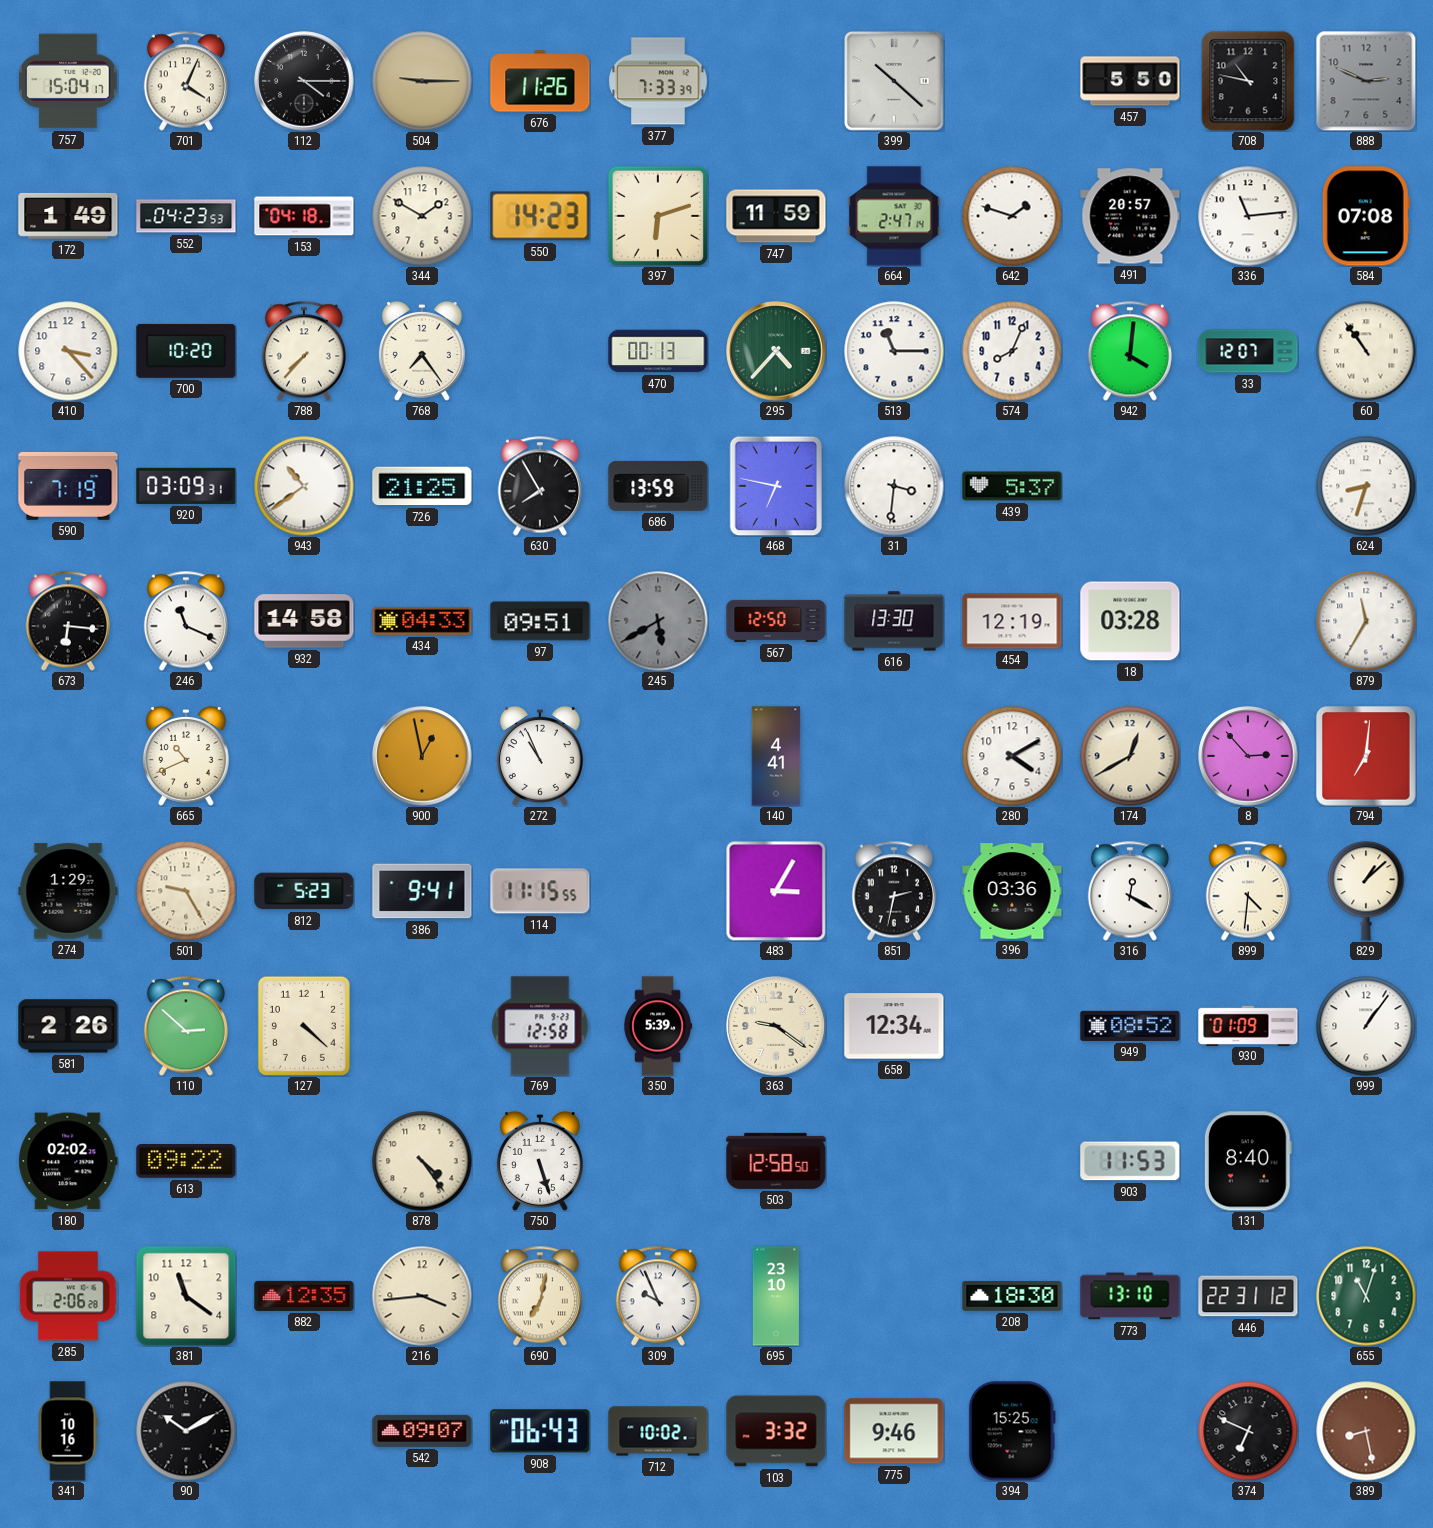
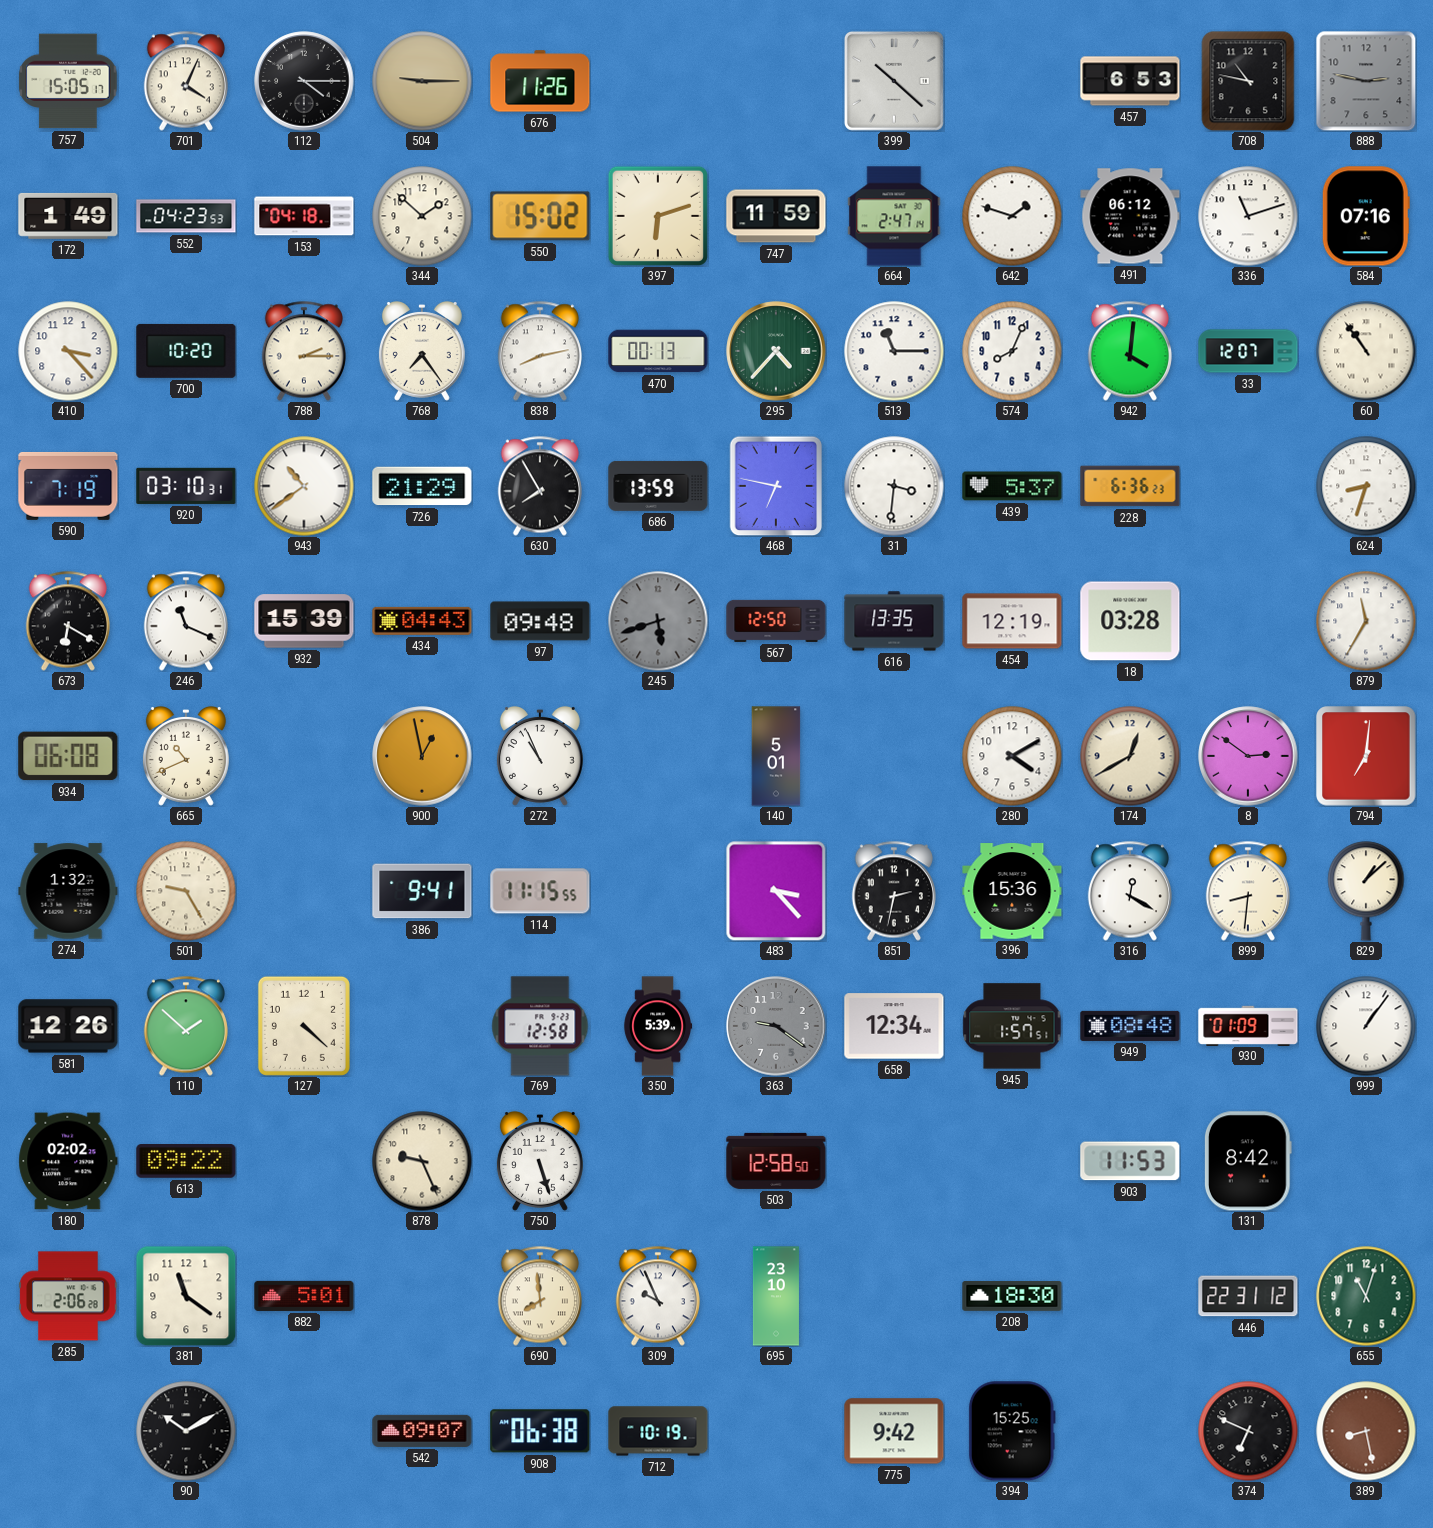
757: 15:04 -> 15:05
377: 7:33 -> none
457: 5:50 -> 6:53
888: 2:49 -> 2:47
344: 1:50 -> 1:52
550: 14:23 -> 15:02
491: 20:57 -> 06:12
336: 11:14 -> 11:12
584: 07:08 -> 07:16
788: 7:37 -> 2:15
838: none -> 8:13
920: 03:09 -> 03:10
726: 21:25 -> 21:29
228: none -> 6:36
673: 6:16 -> 6:20
932: 14:58 -> 15:39
434: 04:33 -> 04:43
97: 09:51 -> 09:48
245: 5:40 -> 5:42
616: 13:30 -> 13:35
934: none -> 06:08
140: 4:41 -> 5:01
8: 2:53 -> 2:51
274: 1:29 -> 1:32
812: 5:23 -> none
483: 3:05 -> 3:23
396: 03:36 -> 15:36
899: 4:31 -> 8:31
581: 2:26 -> 12:26
110: 2:52 -> 1:52
363 dial: cream -> grey
945: none -> 1:57
949: 08:52 -> 08:48
878: 4:24 -> 9:26
131: 8:40 -> 8:42
882: 12:35 -> 5:01
216: 3:44 -> none
690: 7:02 -> 7:59
773: 13:10 -> none
341: 10:16 -> none
908: 06:43 -> 06:38
712: 10:02 -> 10:19
103: 3:32 -> none
775: 9:46 -> 9:42
